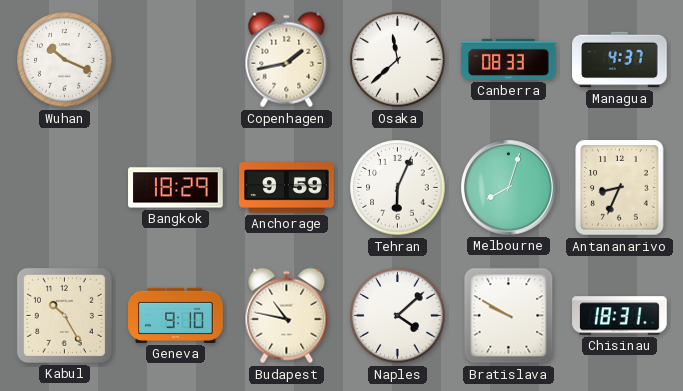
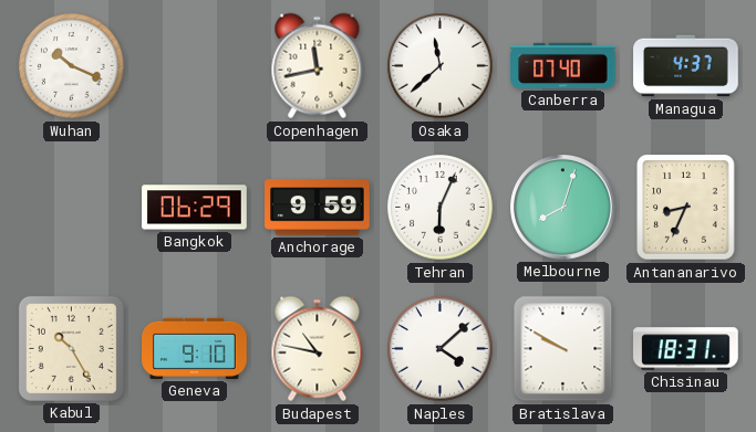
Copenhagen: 1:43 -> 11:43
Canberra: 08:33 -> 07:40
Bangkok: 18:29 -> 06:29
